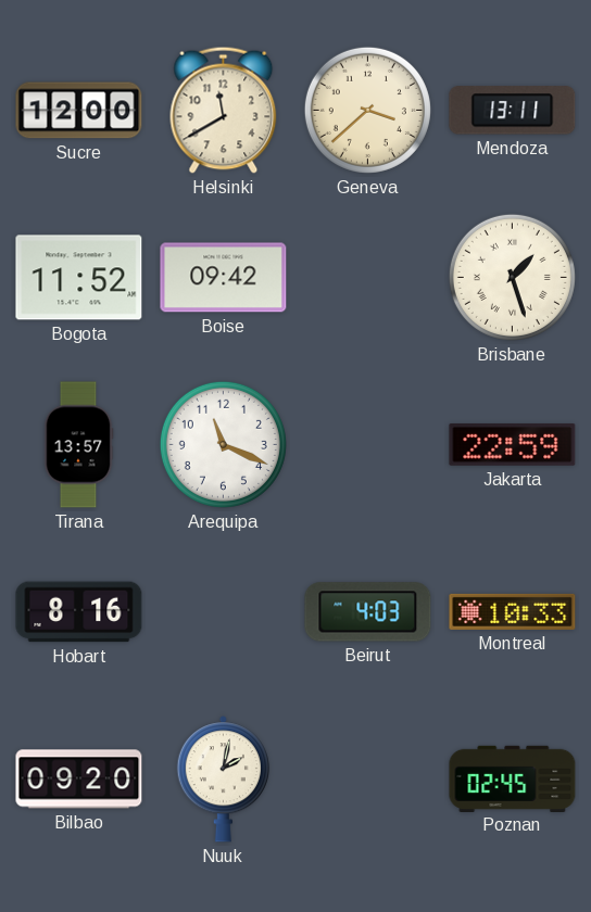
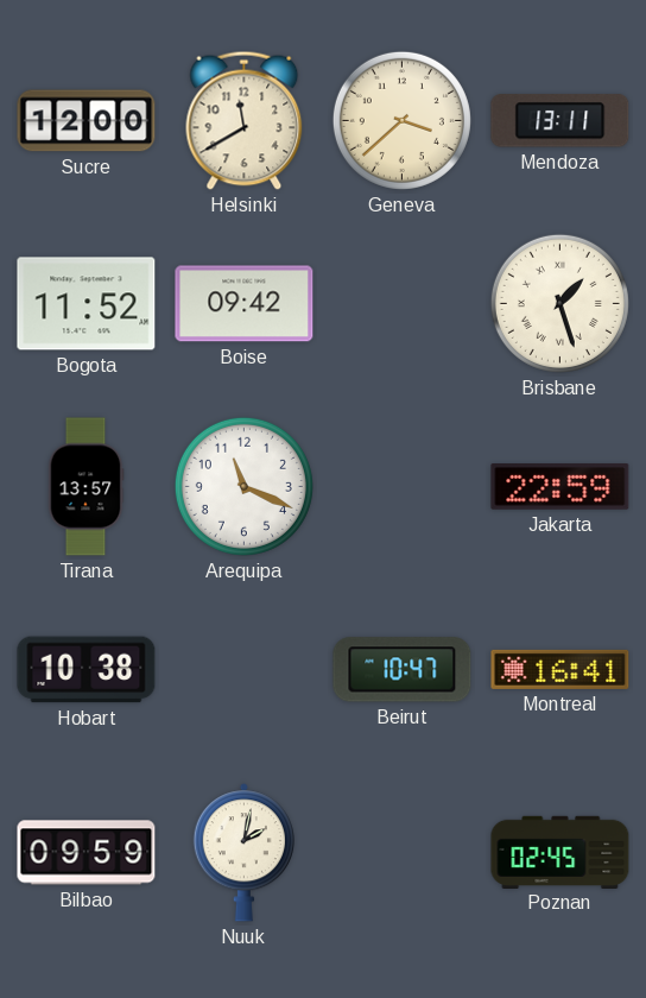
Hobart: 8:16 -> 10:38
Beirut: 4:03 -> 10:47
Montreal: 10:33 -> 16:41
Bilbao: 09:20 -> 09:59
